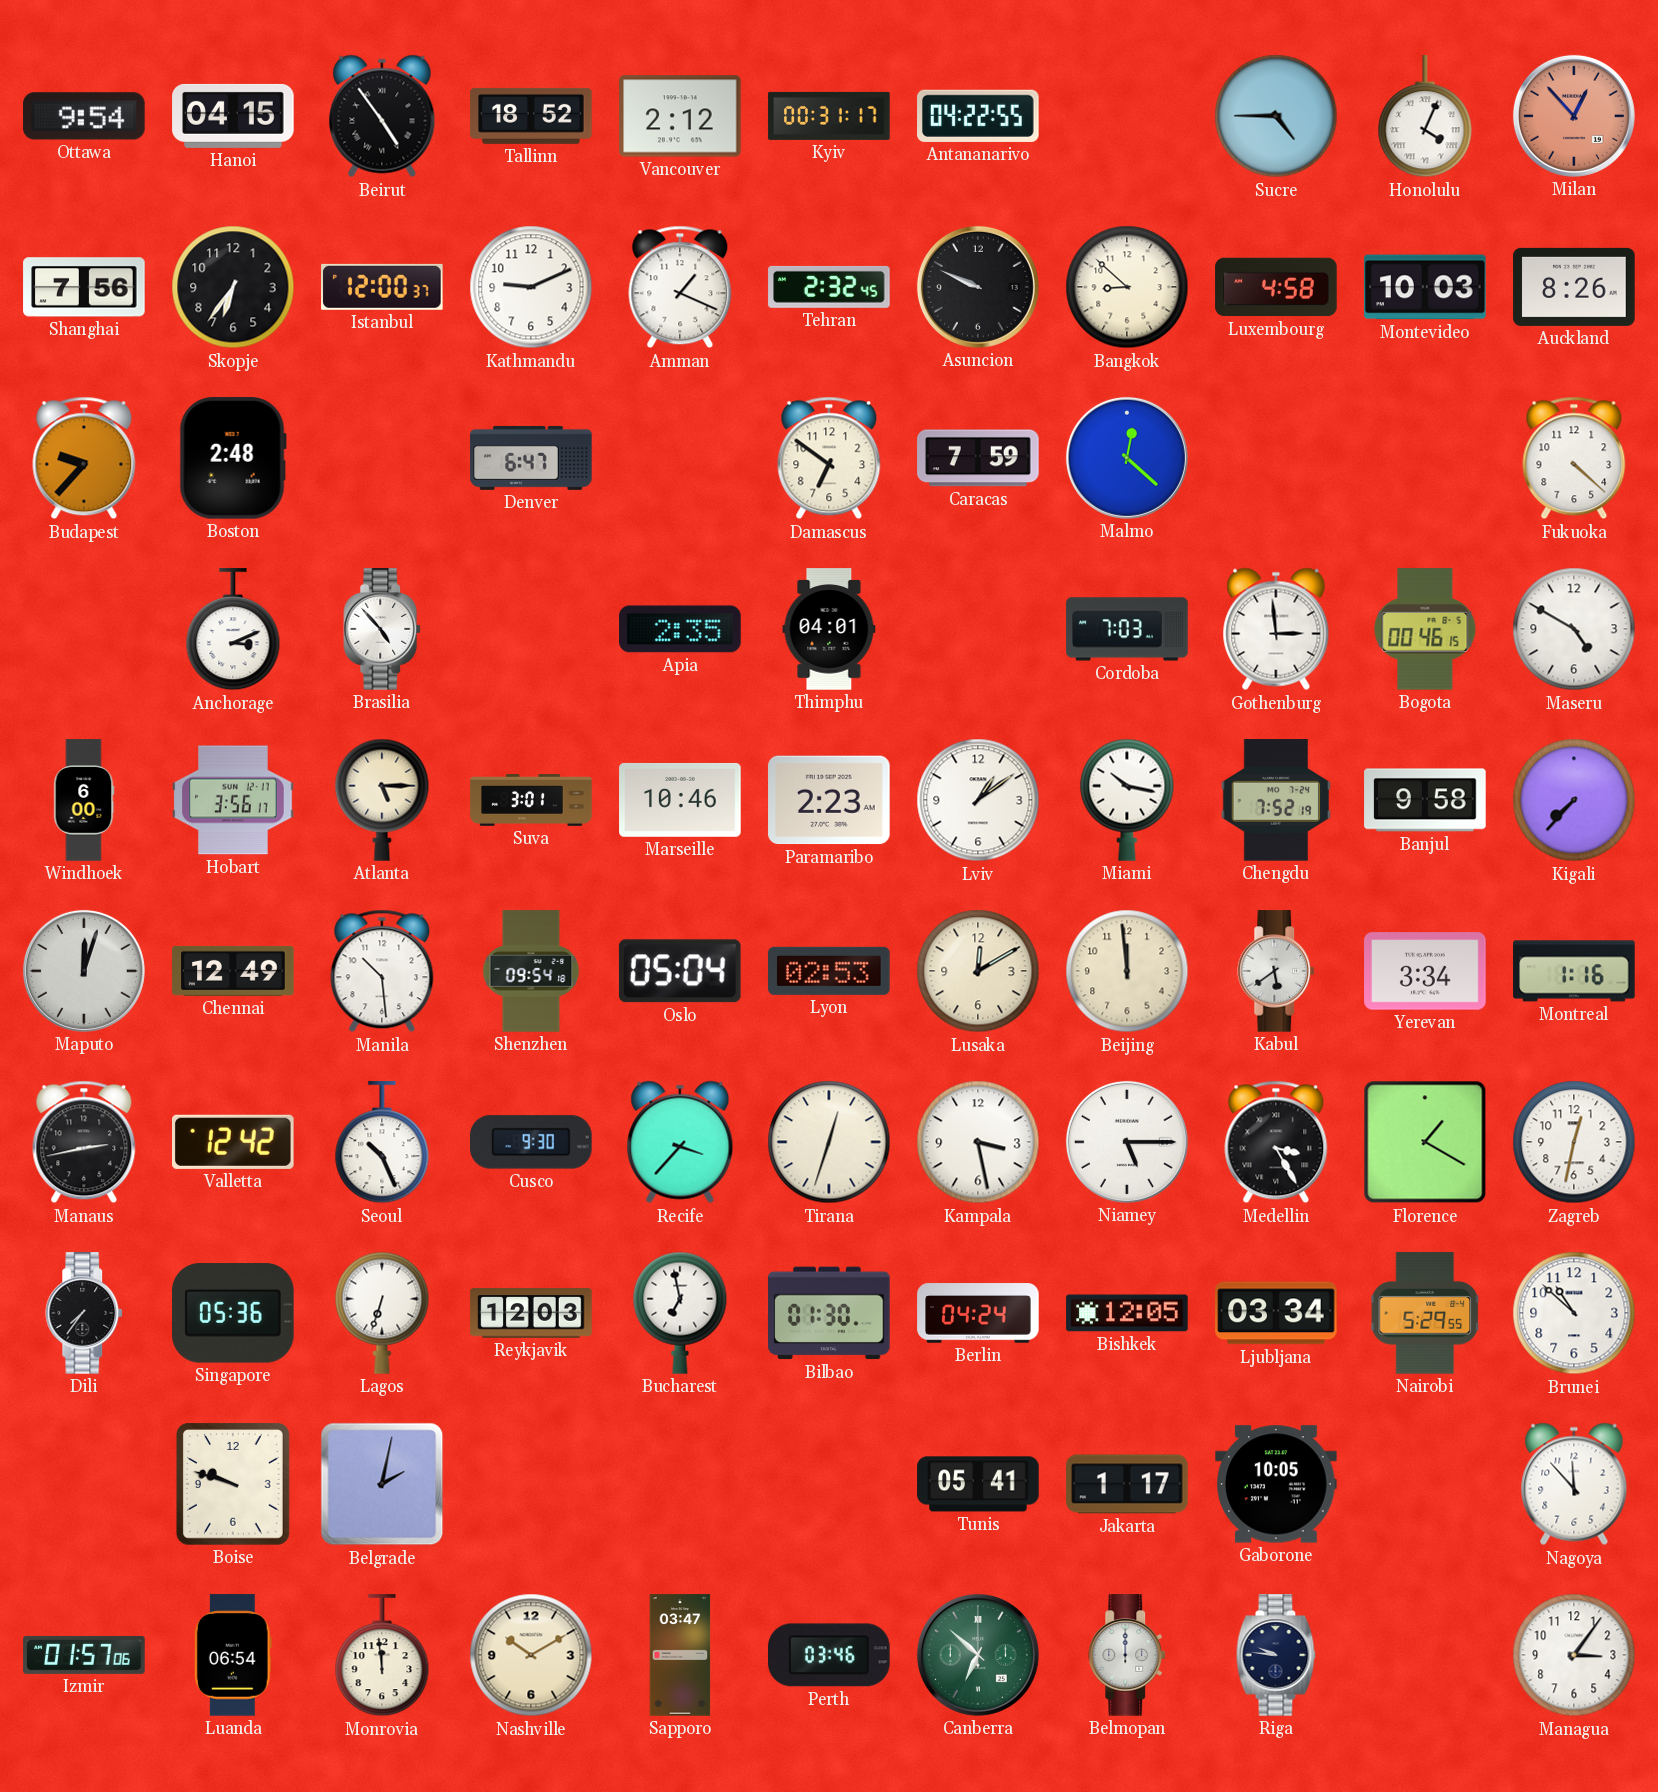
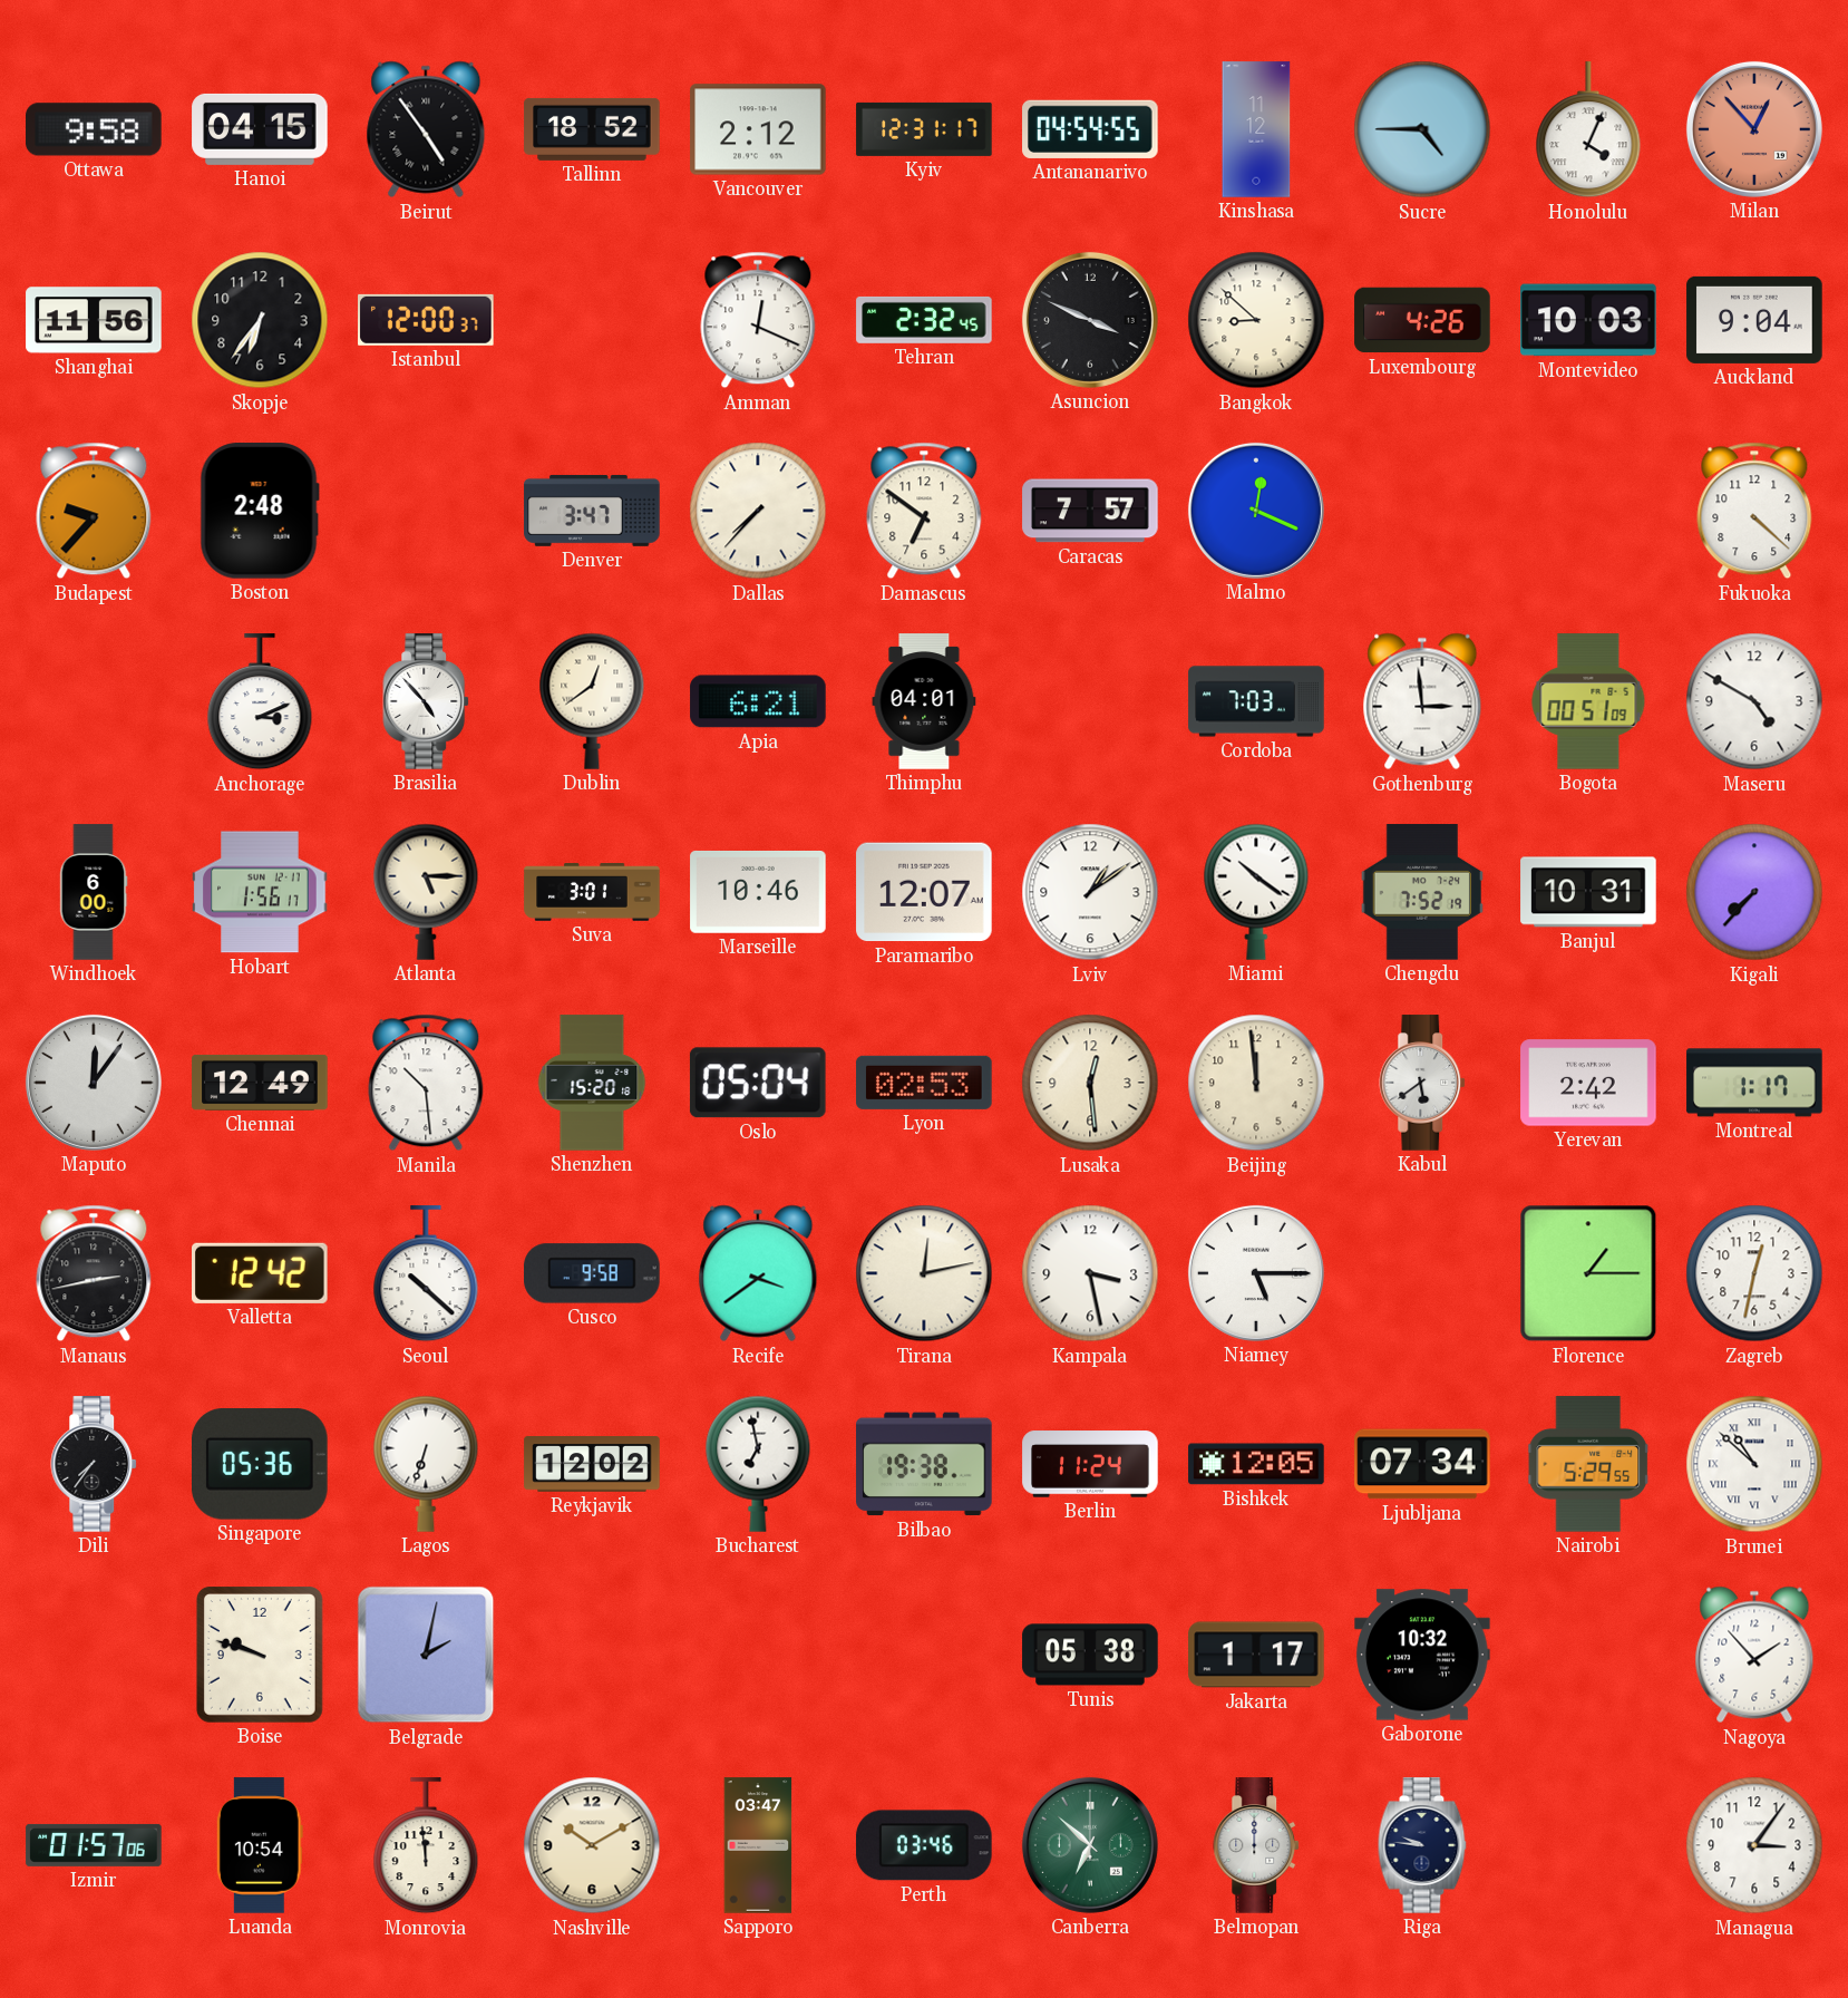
Ottawa: 9:54 -> 9:58
Kyiv: 00:31 -> 12:31
Antananarivo: 04:22 -> 04:54
Kinshasa: none -> 11:12
Shanghai: 7:56 -> 11:56
Kathmandu: 9:11 -> none
Amman: 1:19 -> 12:19
Asuncion: 9:49 -> 3:49
Luxembourg: 4:58 -> 4:26
Auckland: 8:26 -> 9:04
Denver: 6:47 -> 3:47
Dallas: none -> 7:37
Caracas: 7:59 -> 7:57
Malmo: 12:22 -> 12:19
Dublin: none -> 12:39
Apia: 2:35 -> 6:21
Bogota: 00:46 -> 00:51
Hobart: 3:56 -> 1:56
Paramaribo: 2:23 -> 12:07
Miami: 10:17 -> 10:21
Banjul: 9:58 -> 10:31
Maputo: 12:03 -> 12:06
Shenzhen: 09:54 -> 15:20
Lusaka: 12:10 -> 12:29
Yerevan: 3:34 -> 2:42
Montreal: 1:16 -> 1:17
Seoul: 10:26 -> 10:22
Cusco: 9:30 -> 9:58
Recife: 3:37 -> 3:39
Tirana: 12:33 -> 12:13
Medellin: 3:25 -> none
Florence: 1:20 -> 1:15
Reykjavik: 12:03 -> 12:02
Bilbao: 01:30 -> 19:38
Berlin: 04:24 -> 11:24
Ljubljana: 03:34 -> 07:34
Brunei numerals: Arabic -> Roman
Tunis: 05:41 -> 05:38
Gaborone: 10:05 -> 10:32
Nagoya: 11:53 -> 1:53
Luanda: 06:54 -> 10:54
